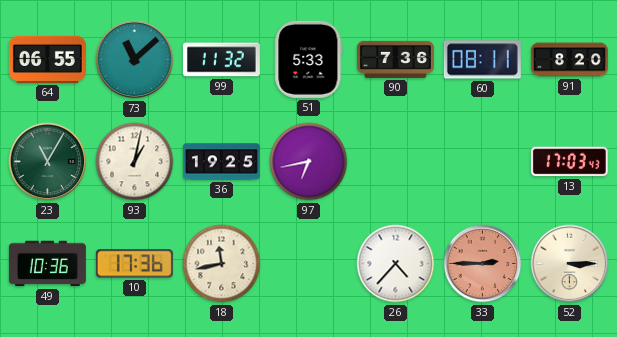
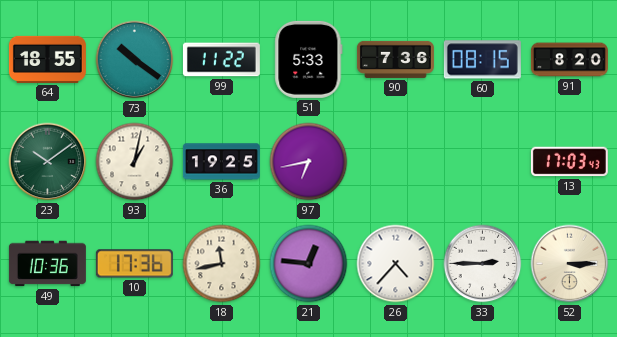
64: 06:55 -> 18:55
73: 11:08 -> 10:21
99: 11:32 -> 11:22
60: 08:11 -> 08:15
23: 11:05 -> 10:09
21: none -> 12:46
33 dial: salmon -> white
